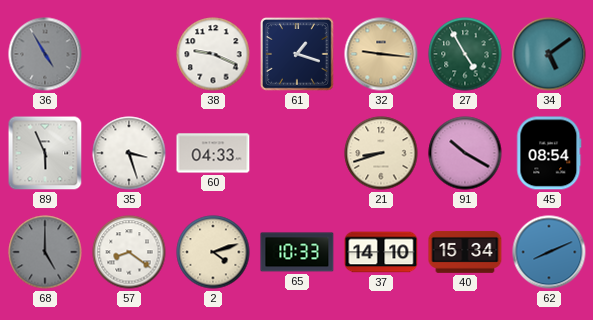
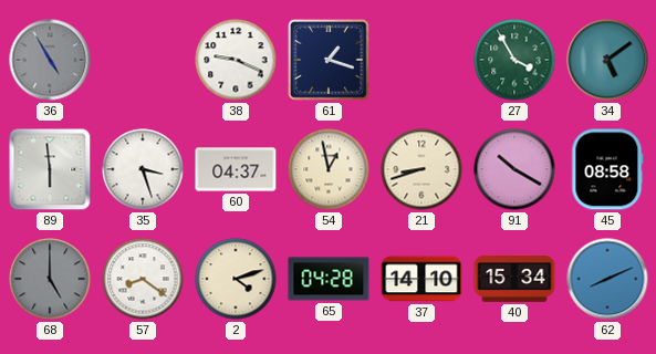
32: 9:16 -> none
27: 4:55 -> 3:55
89: 5:56 -> 5:59
60: 04:33 -> 04:37
54: none -> 12:58
45: 08:54 -> 08:58
65: 10:33 -> 04:28
